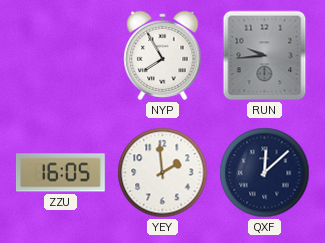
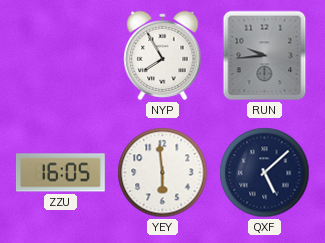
YEY: 1:59 -> 5:59
QXF: 12:08 -> 5:08
